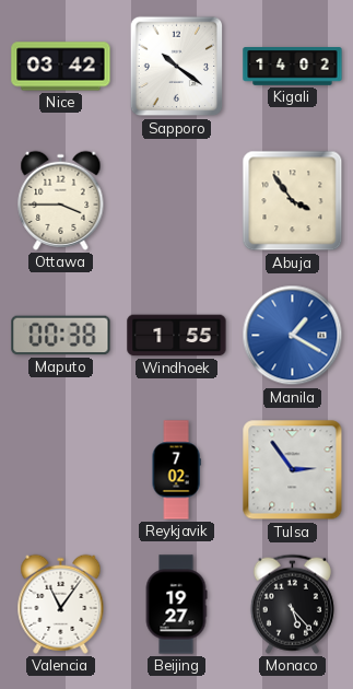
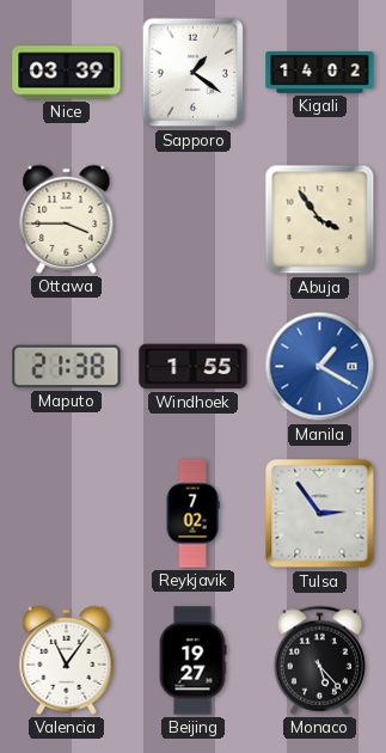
Nice: 03:42 -> 03:39
Sapporo: 10:21 -> 1:21
Maputo: 00:38 -> 21:38
